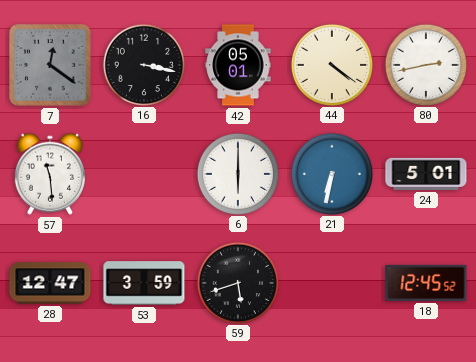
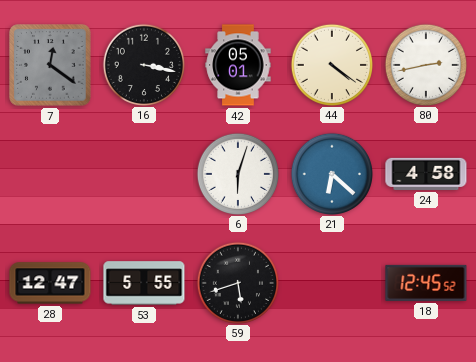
57: 11:29 -> none
6: 6:00 -> 6:03
21: 6:32 -> 6:22
24: 5:01 -> 4:58
53: 3:59 -> 5:55
